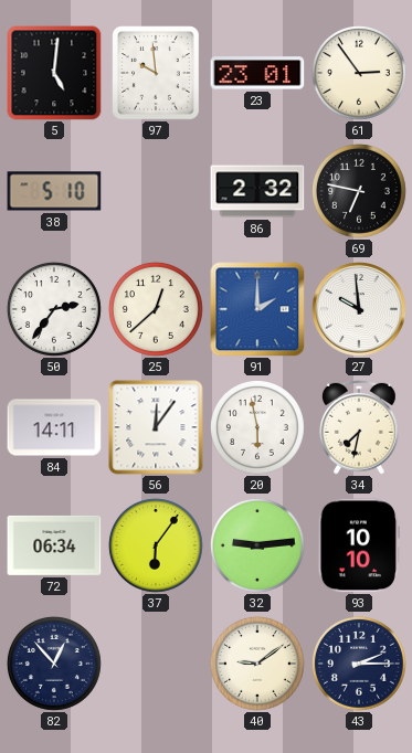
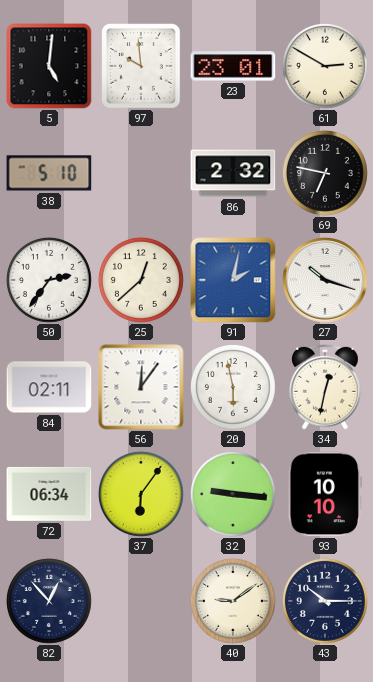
61: 2:54 -> 2:50
91: 2:00 -> 2:02
27: 9:59 -> 10:18
84: 14:11 -> 02:11
34: 7:32 -> 12:32
32: 9:14 -> 9:16
43: 2:15 -> 10:15
